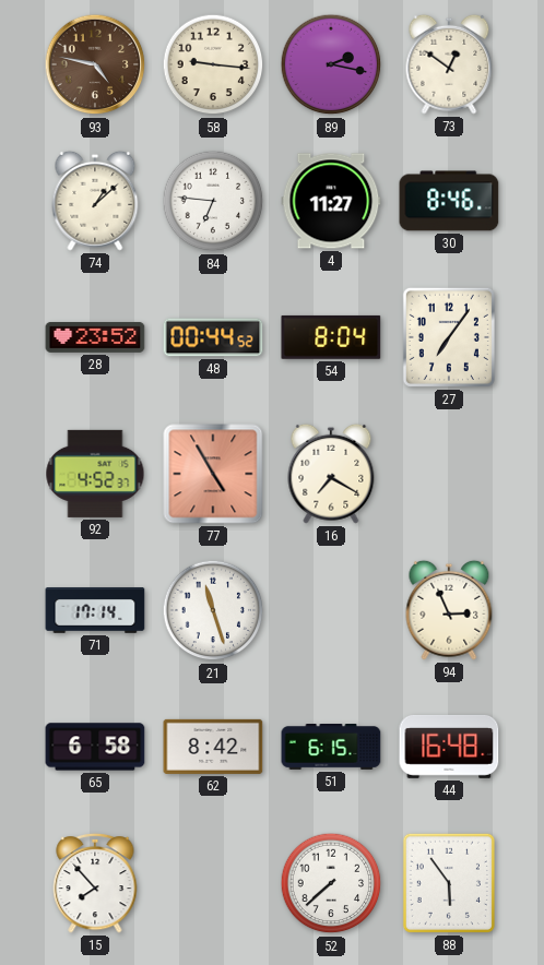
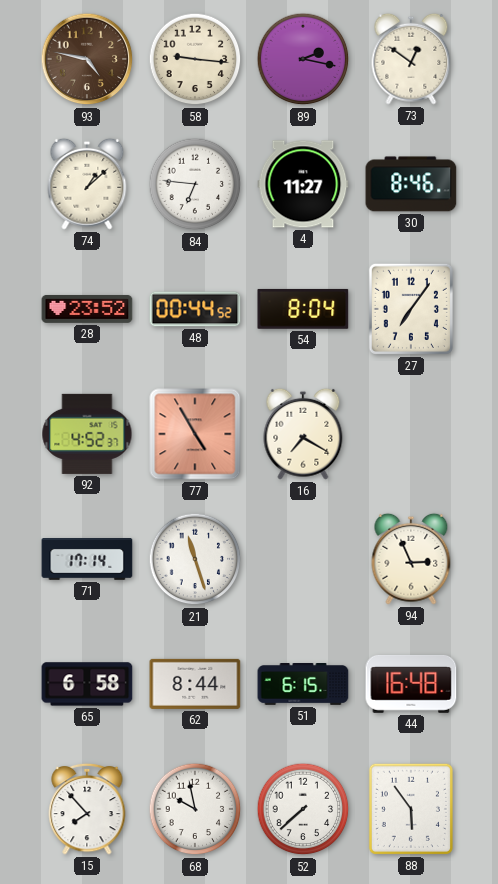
62: 8:42 -> 8:44
68: none -> 9:58
